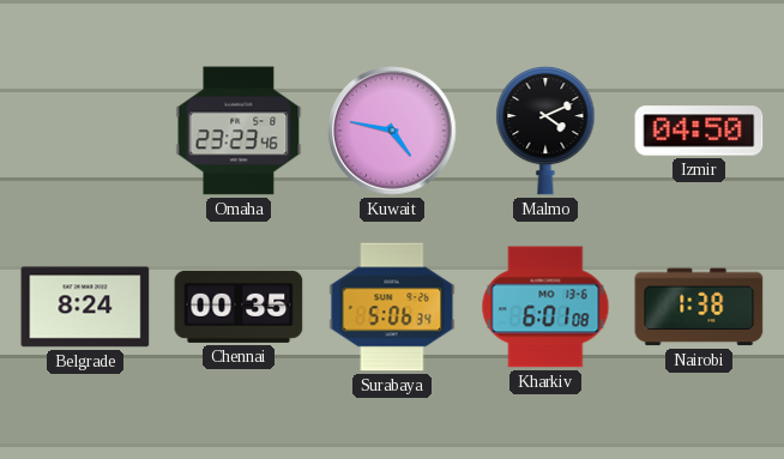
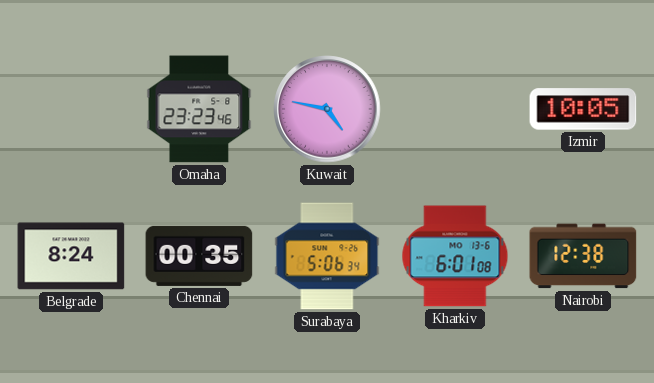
Malmo: 4:11 -> none
Izmir: 04:50 -> 10:05
Nairobi: 1:38 -> 12:38
